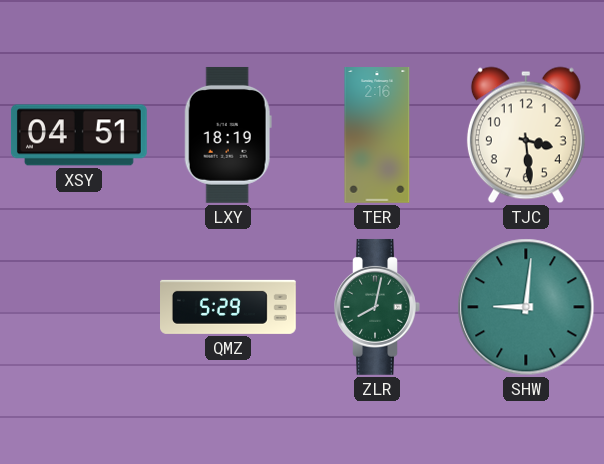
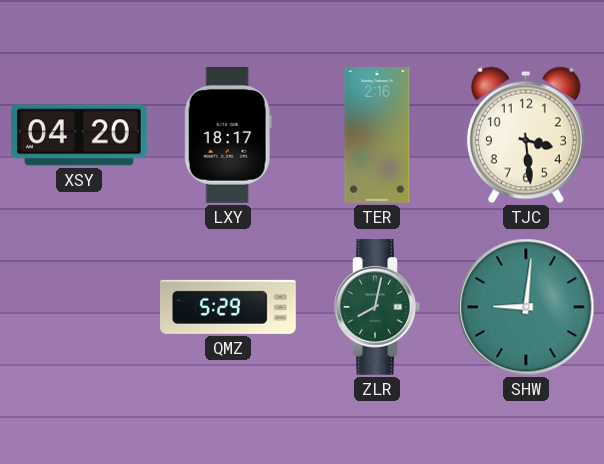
XSY: 04:51 -> 04:20
LXY: 18:19 -> 18:17
